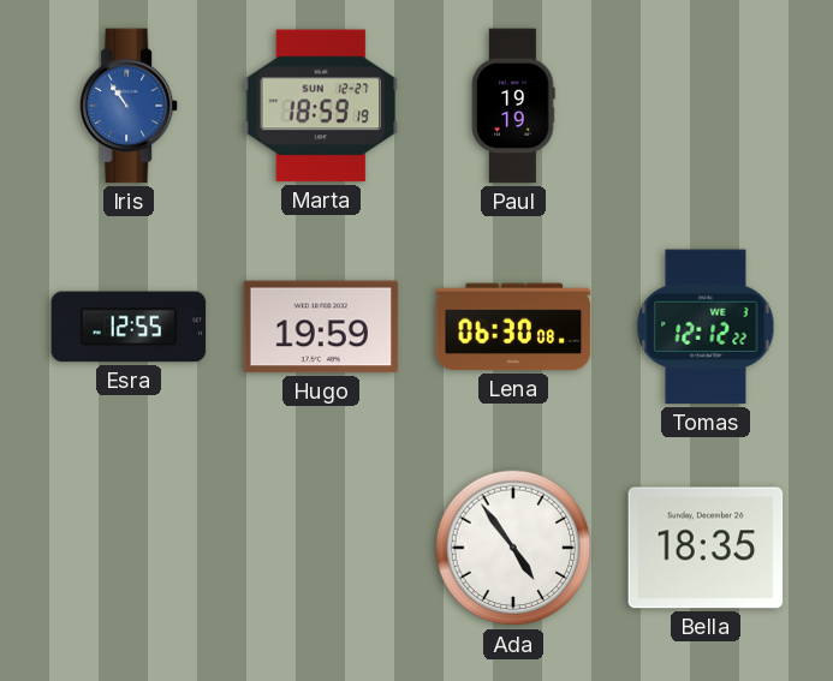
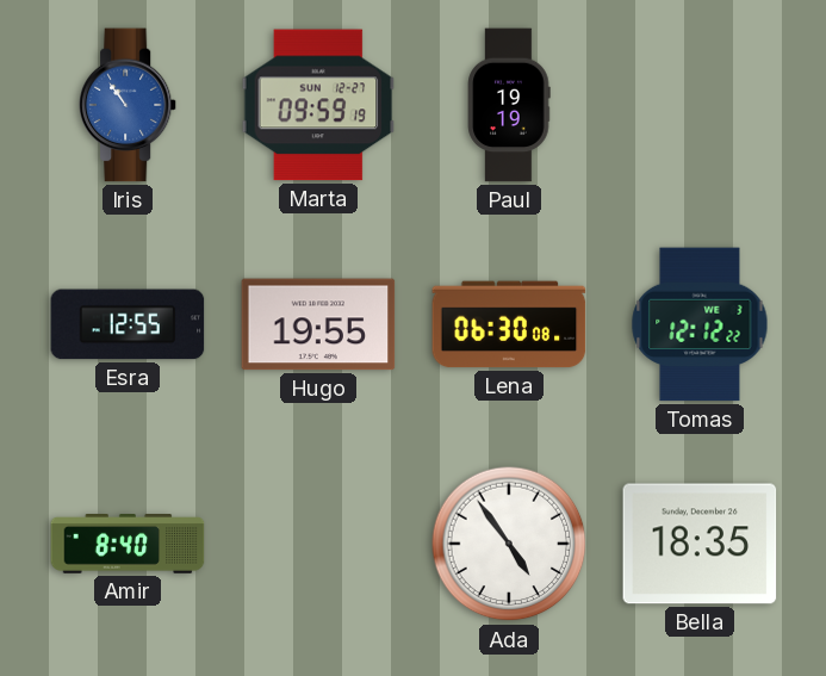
Marta: 18:59 -> 09:59
Hugo: 19:59 -> 19:55
Amir: none -> 8:40
